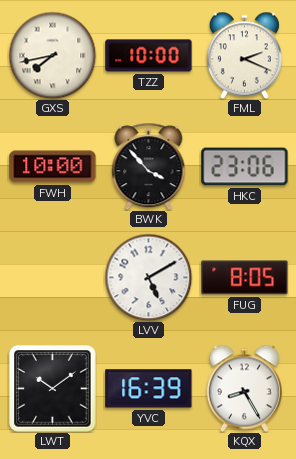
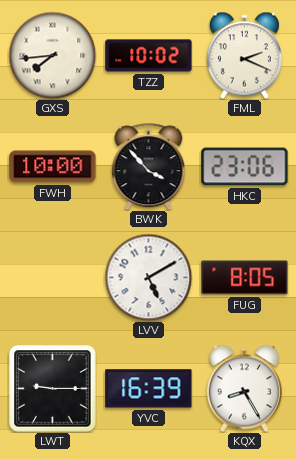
GXS: 7:43 -> 7:44
TZZ: 10:00 -> 10:02
LWT: 10:09 -> 9:15
